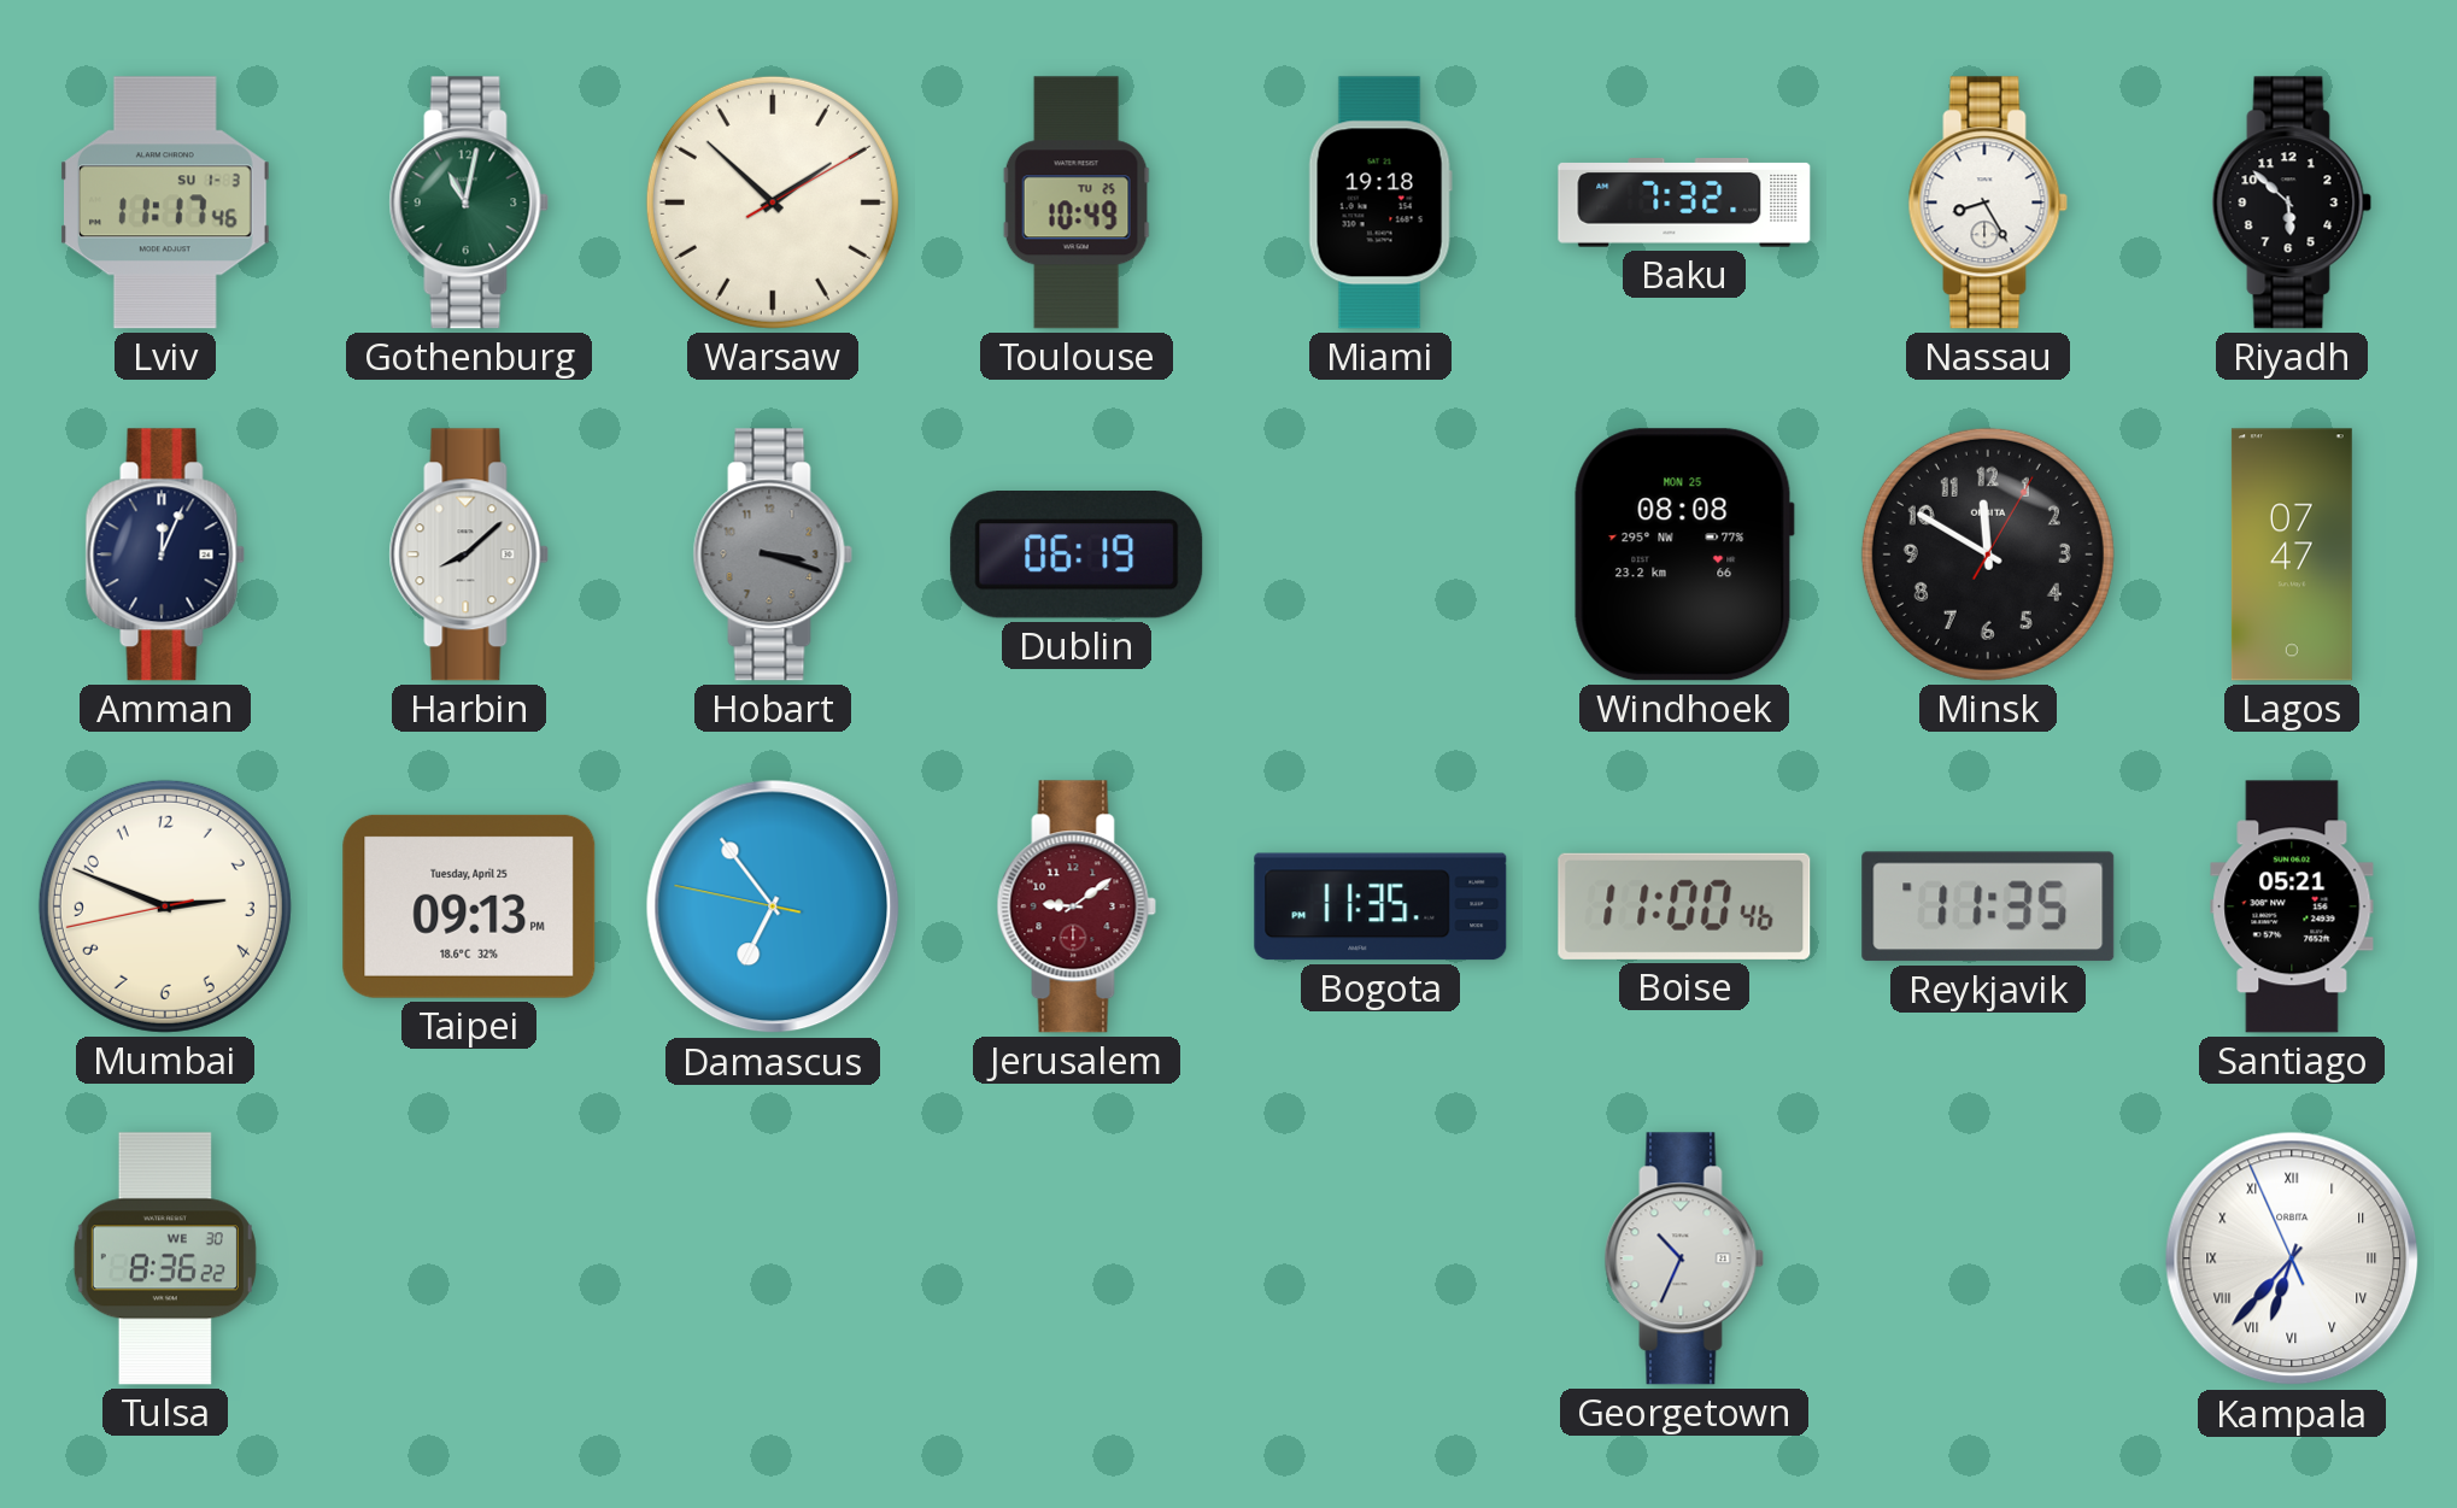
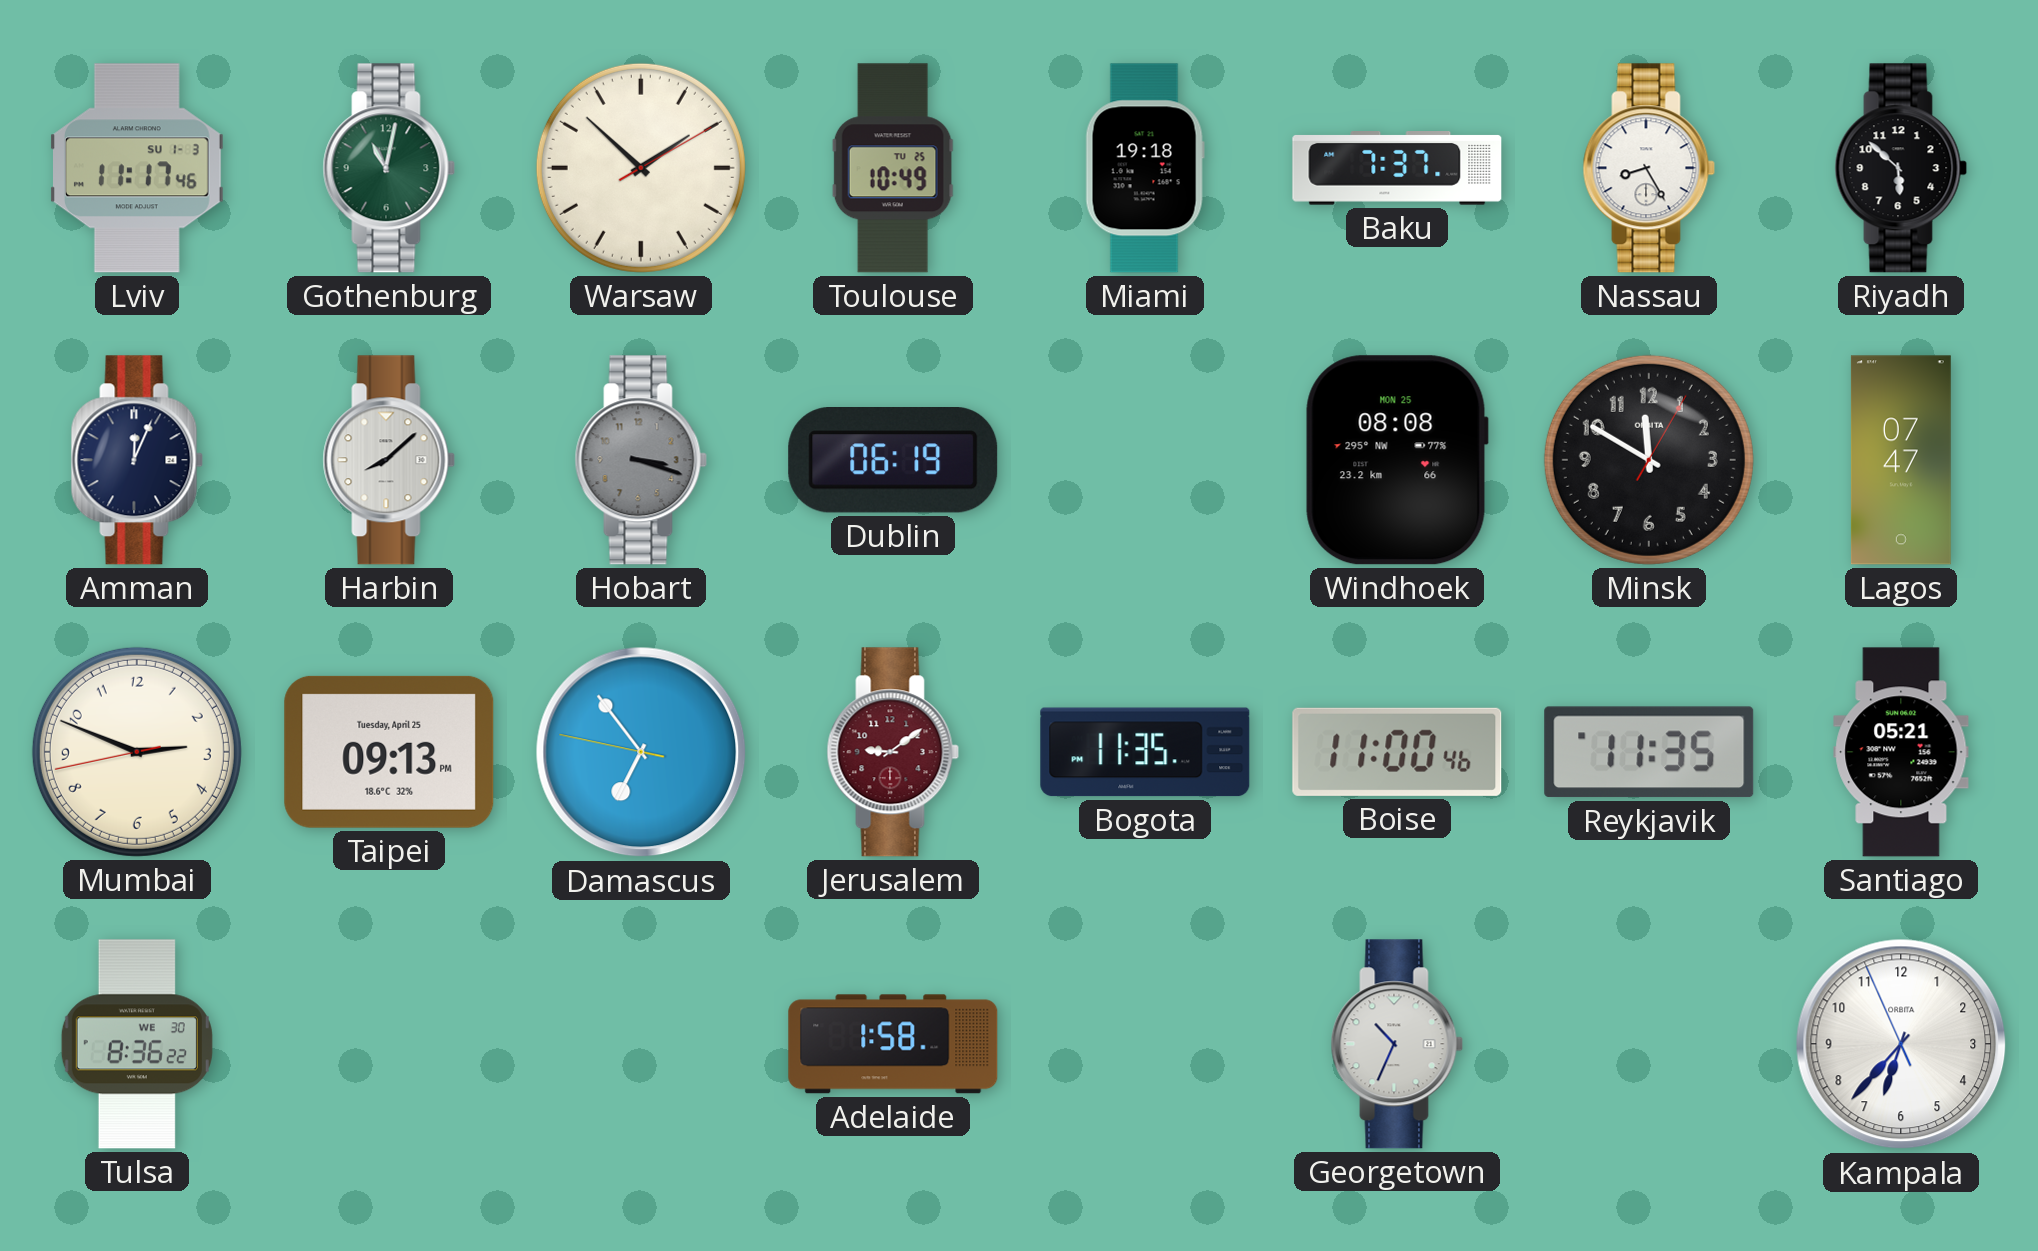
Baku: 7:32 -> 7:37
Adelaide: none -> 1:58
Kampala numerals: Roman -> Arabic
